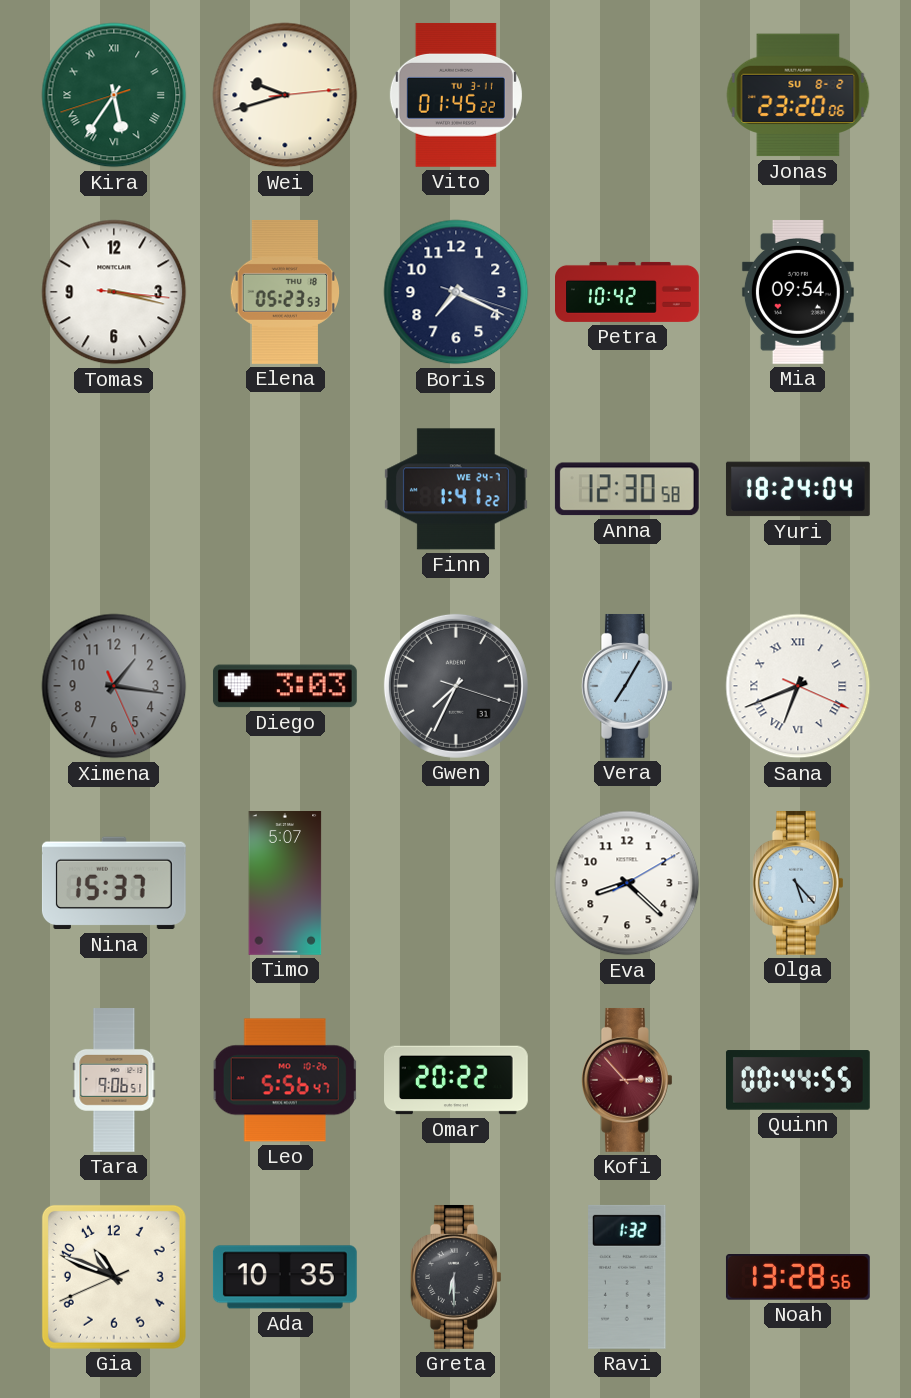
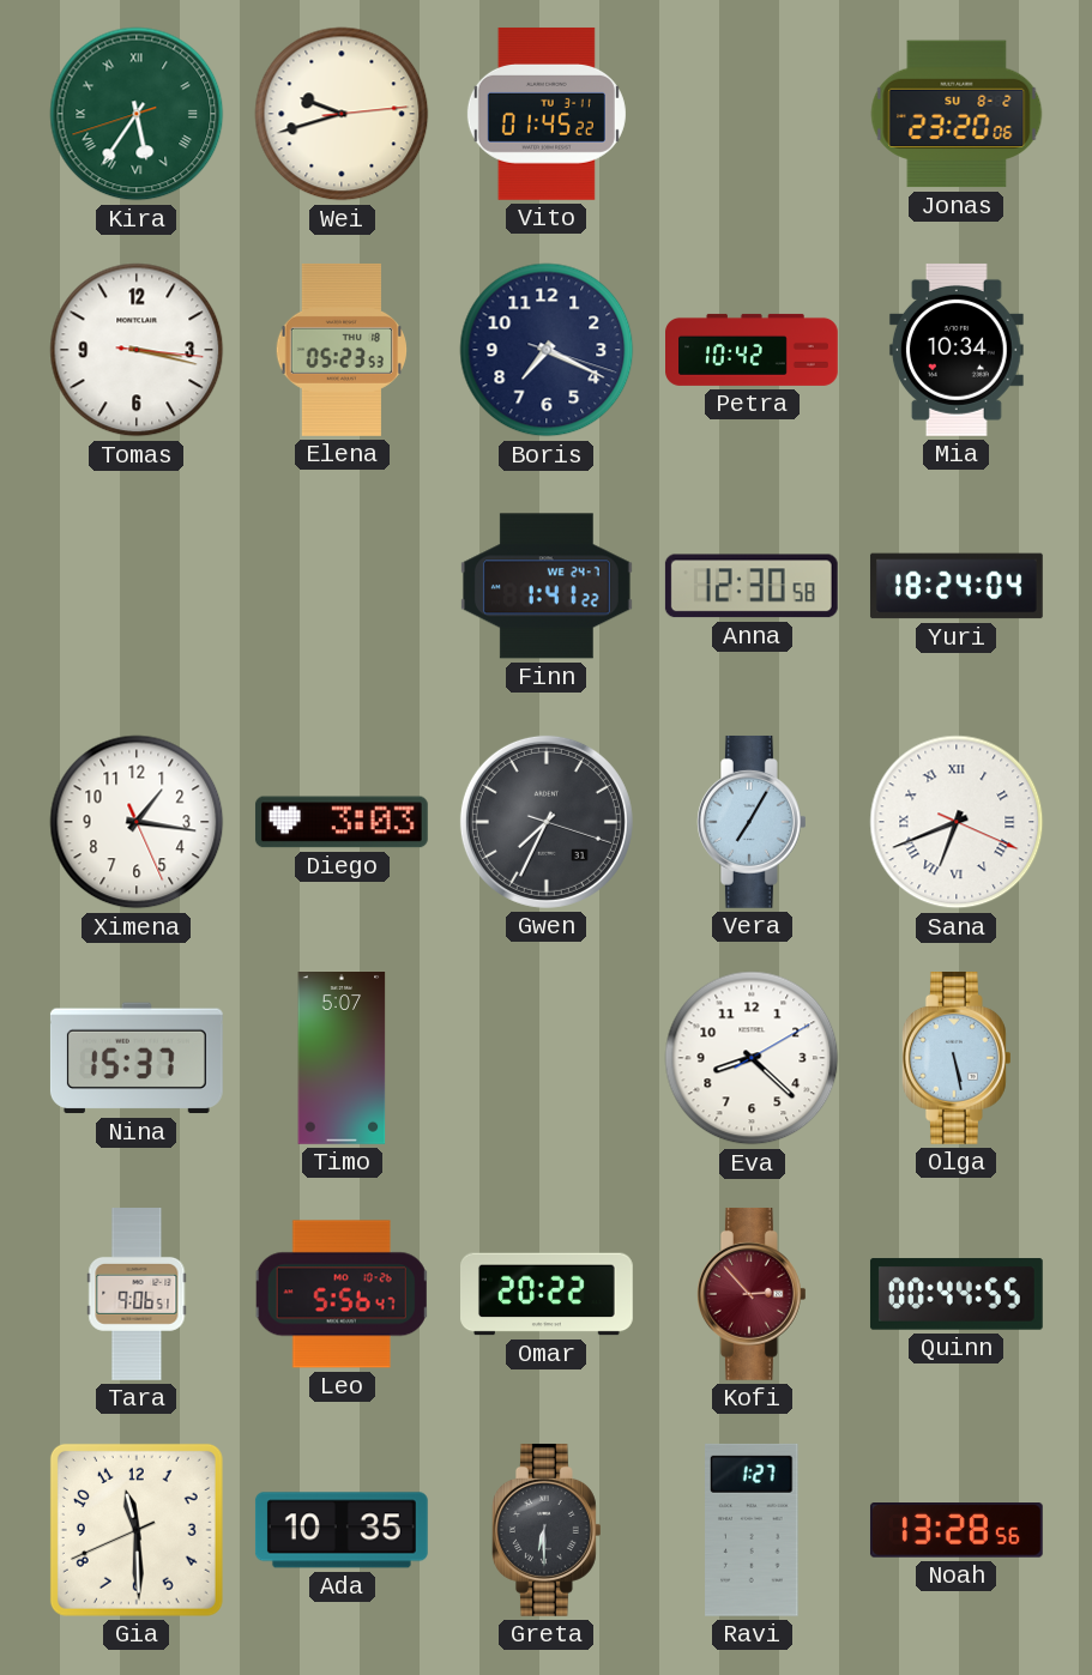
Mia: 09:54 -> 10:34
Ximena dial: grey -> white
Olga: 5:23 -> 5:28
Gia: 10:48 -> 11:29
Ravi: 1:32 -> 1:27
